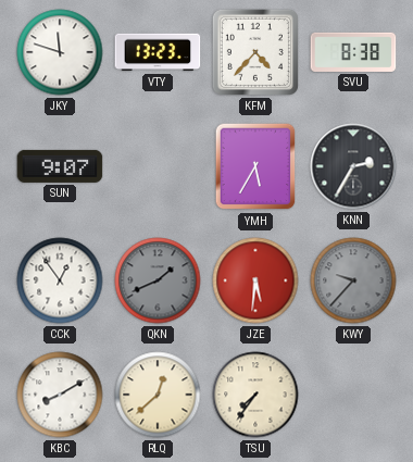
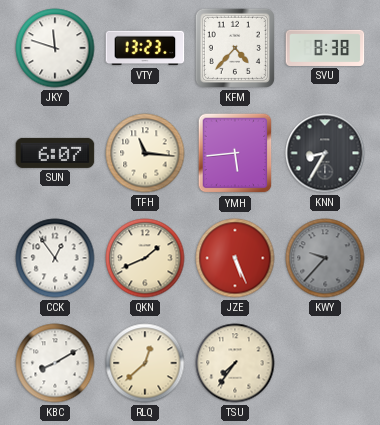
SUN: 9:07 -> 6:07
TFH: none -> 11:16
YMH: 5:35 -> 5:44
KNN: 2:35 -> 8:35
QKN dial: grey -> cream
JZE: 5:31 -> 5:26
